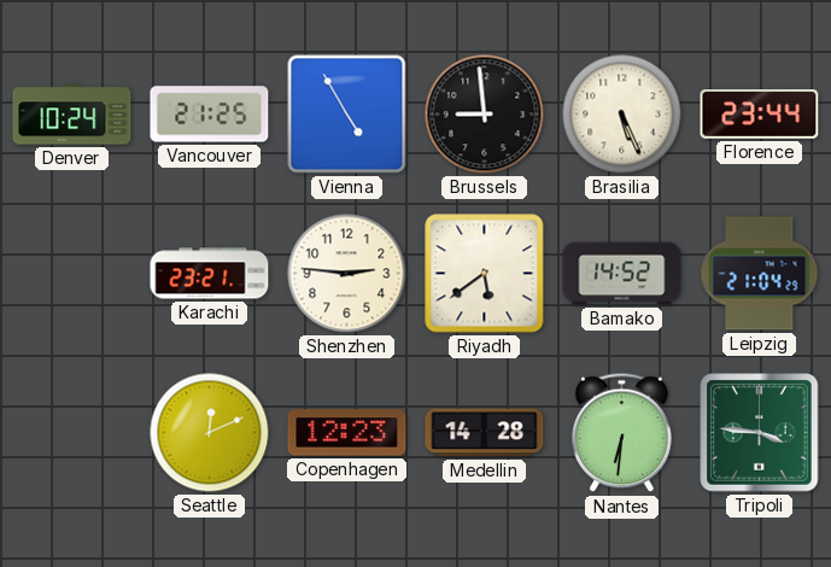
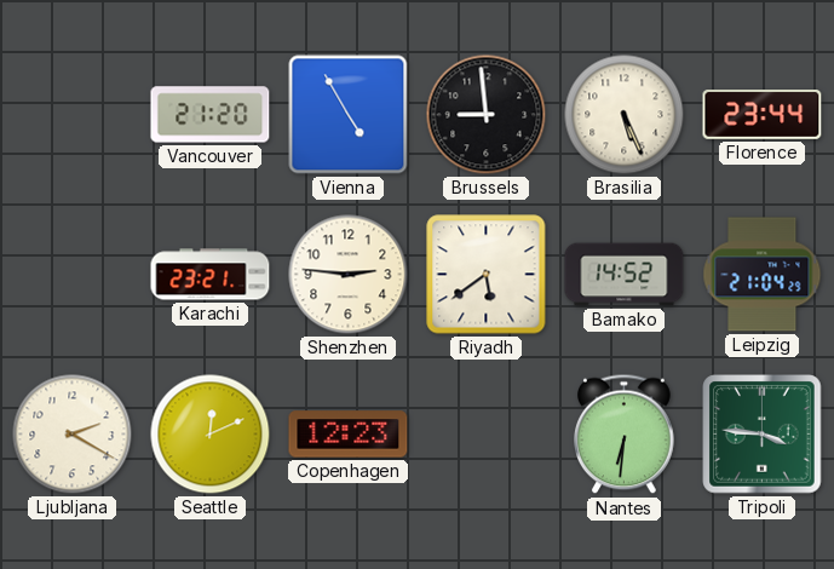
Denver: 10:24 -> none
Vancouver: 21:25 -> 21:20
Ljubljana: none -> 2:20
Medellin: 14:28 -> none
